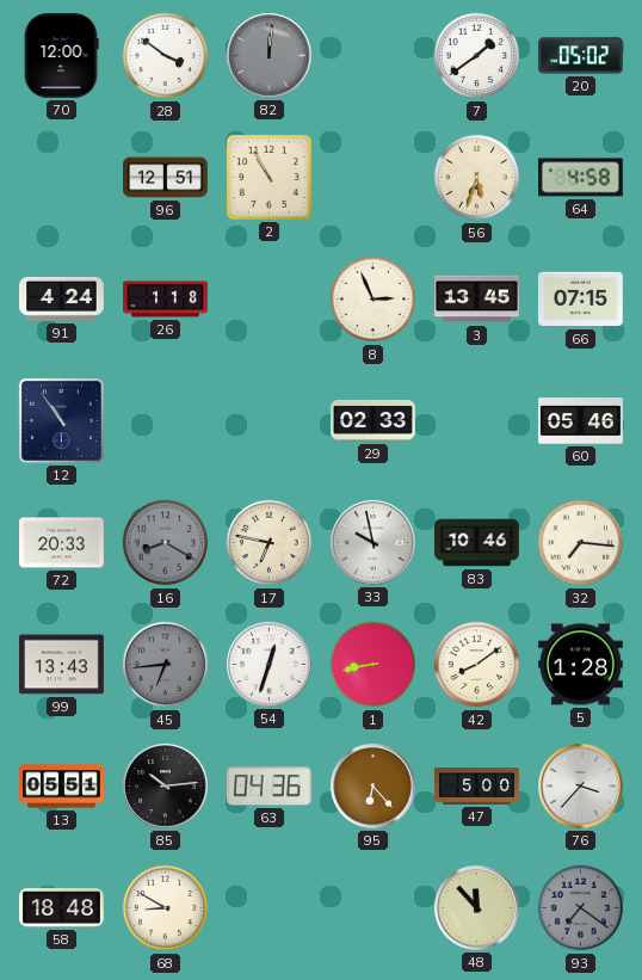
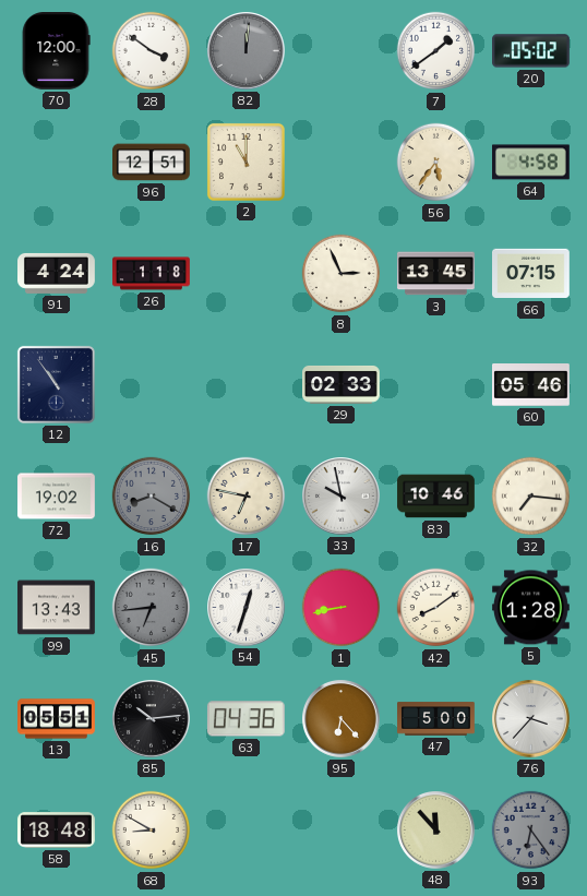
2: 10:55 -> 11:00
56: 5:33 -> 5:36
72: 20:33 -> 19:02
93: 7:21 -> 6:24
